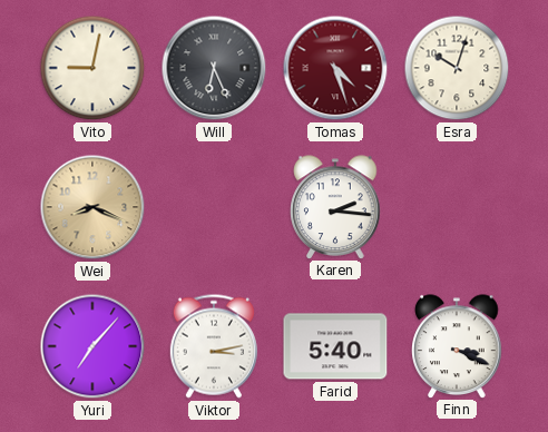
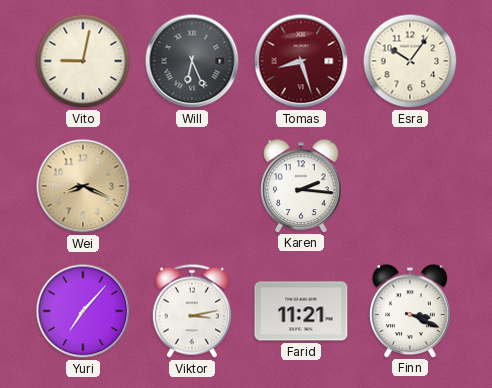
Tomas: 4:27 -> 8:27
Esra: 10:03 -> 10:06
Farid: 5:40 -> 11:21
